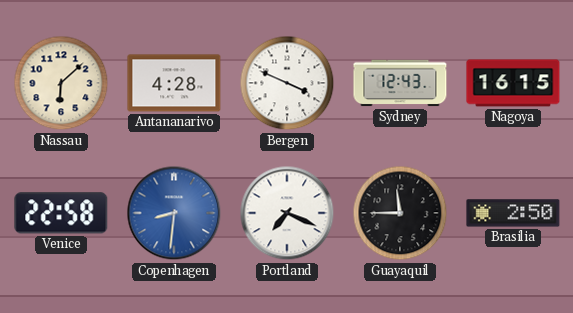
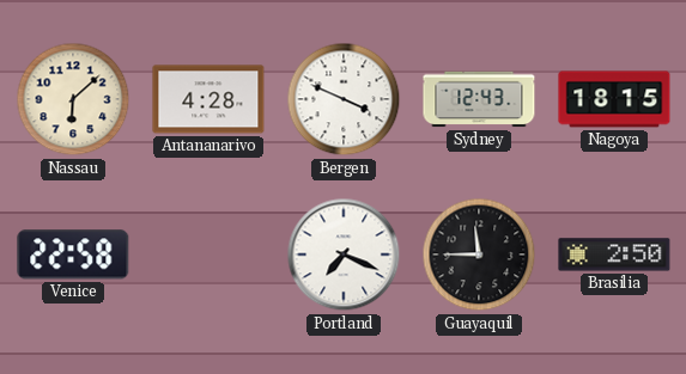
Nagoya: 16:15 -> 18:15
Copenhagen: 8:31 -> none
